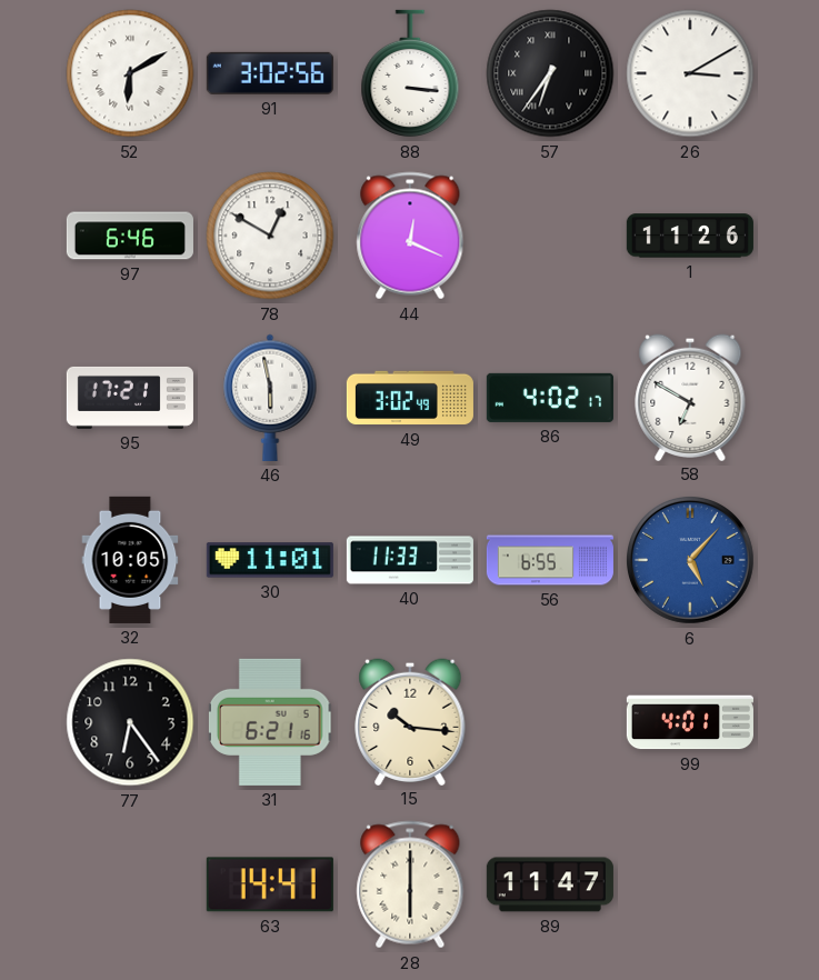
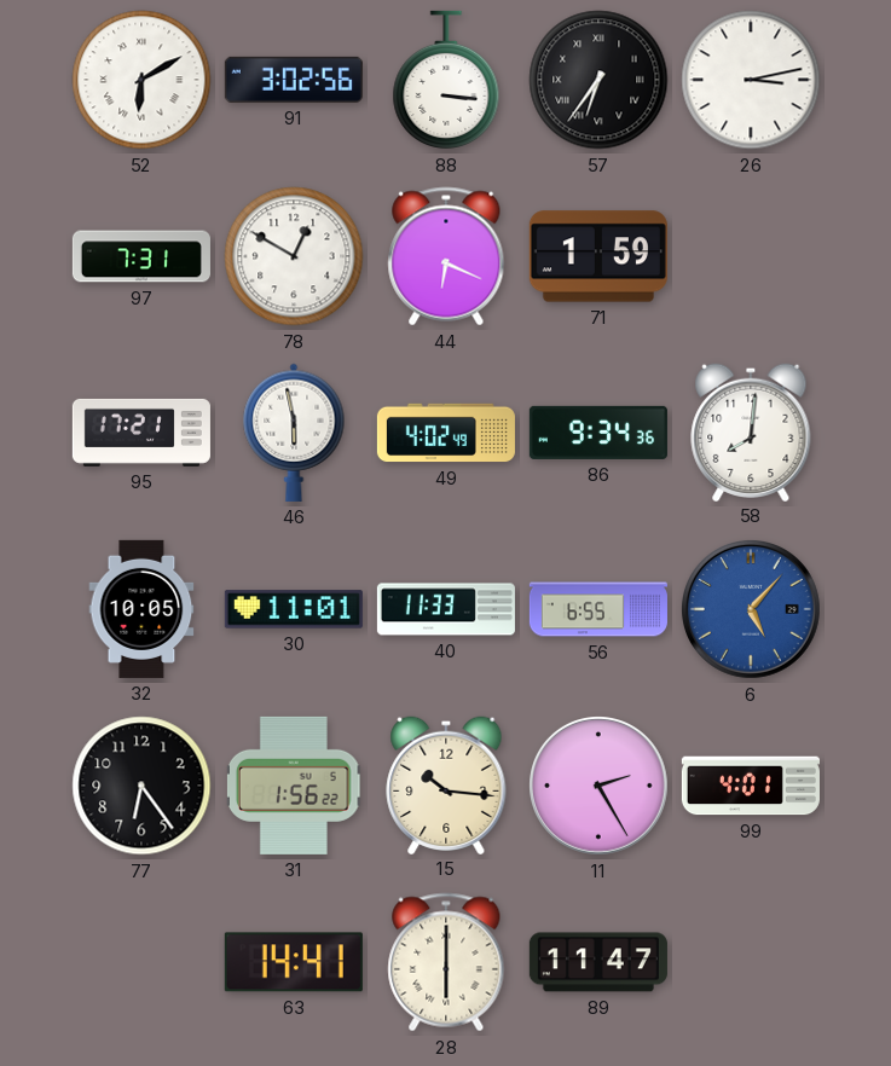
26: 3:10 -> 3:13
97: 6:46 -> 7:31
44: 12:19 -> 6:19
71: none -> 1:59
1: 11:26 -> none
49: 3:02 -> 4:02
86: 4:02 -> 9:34
58: 6:50 -> 8:01
31: 6:21 -> 1:56
11: none -> 2:25
